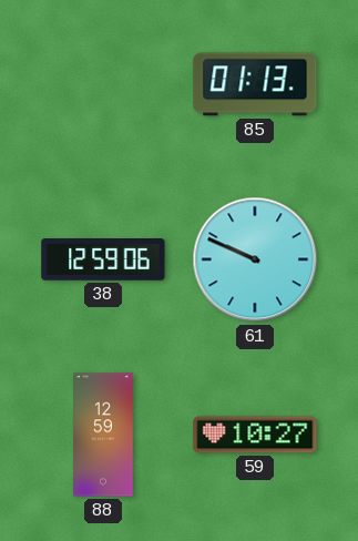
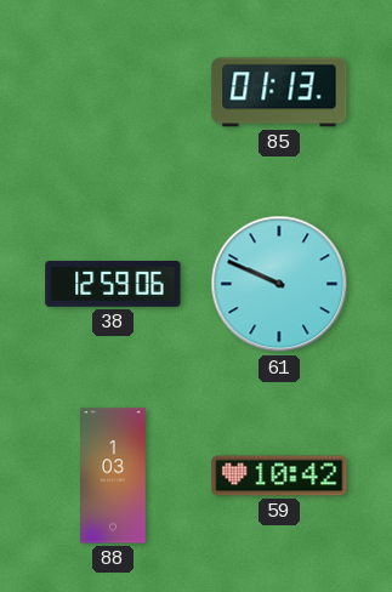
88: 12:59 -> 1:03
59: 10:27 -> 10:42
